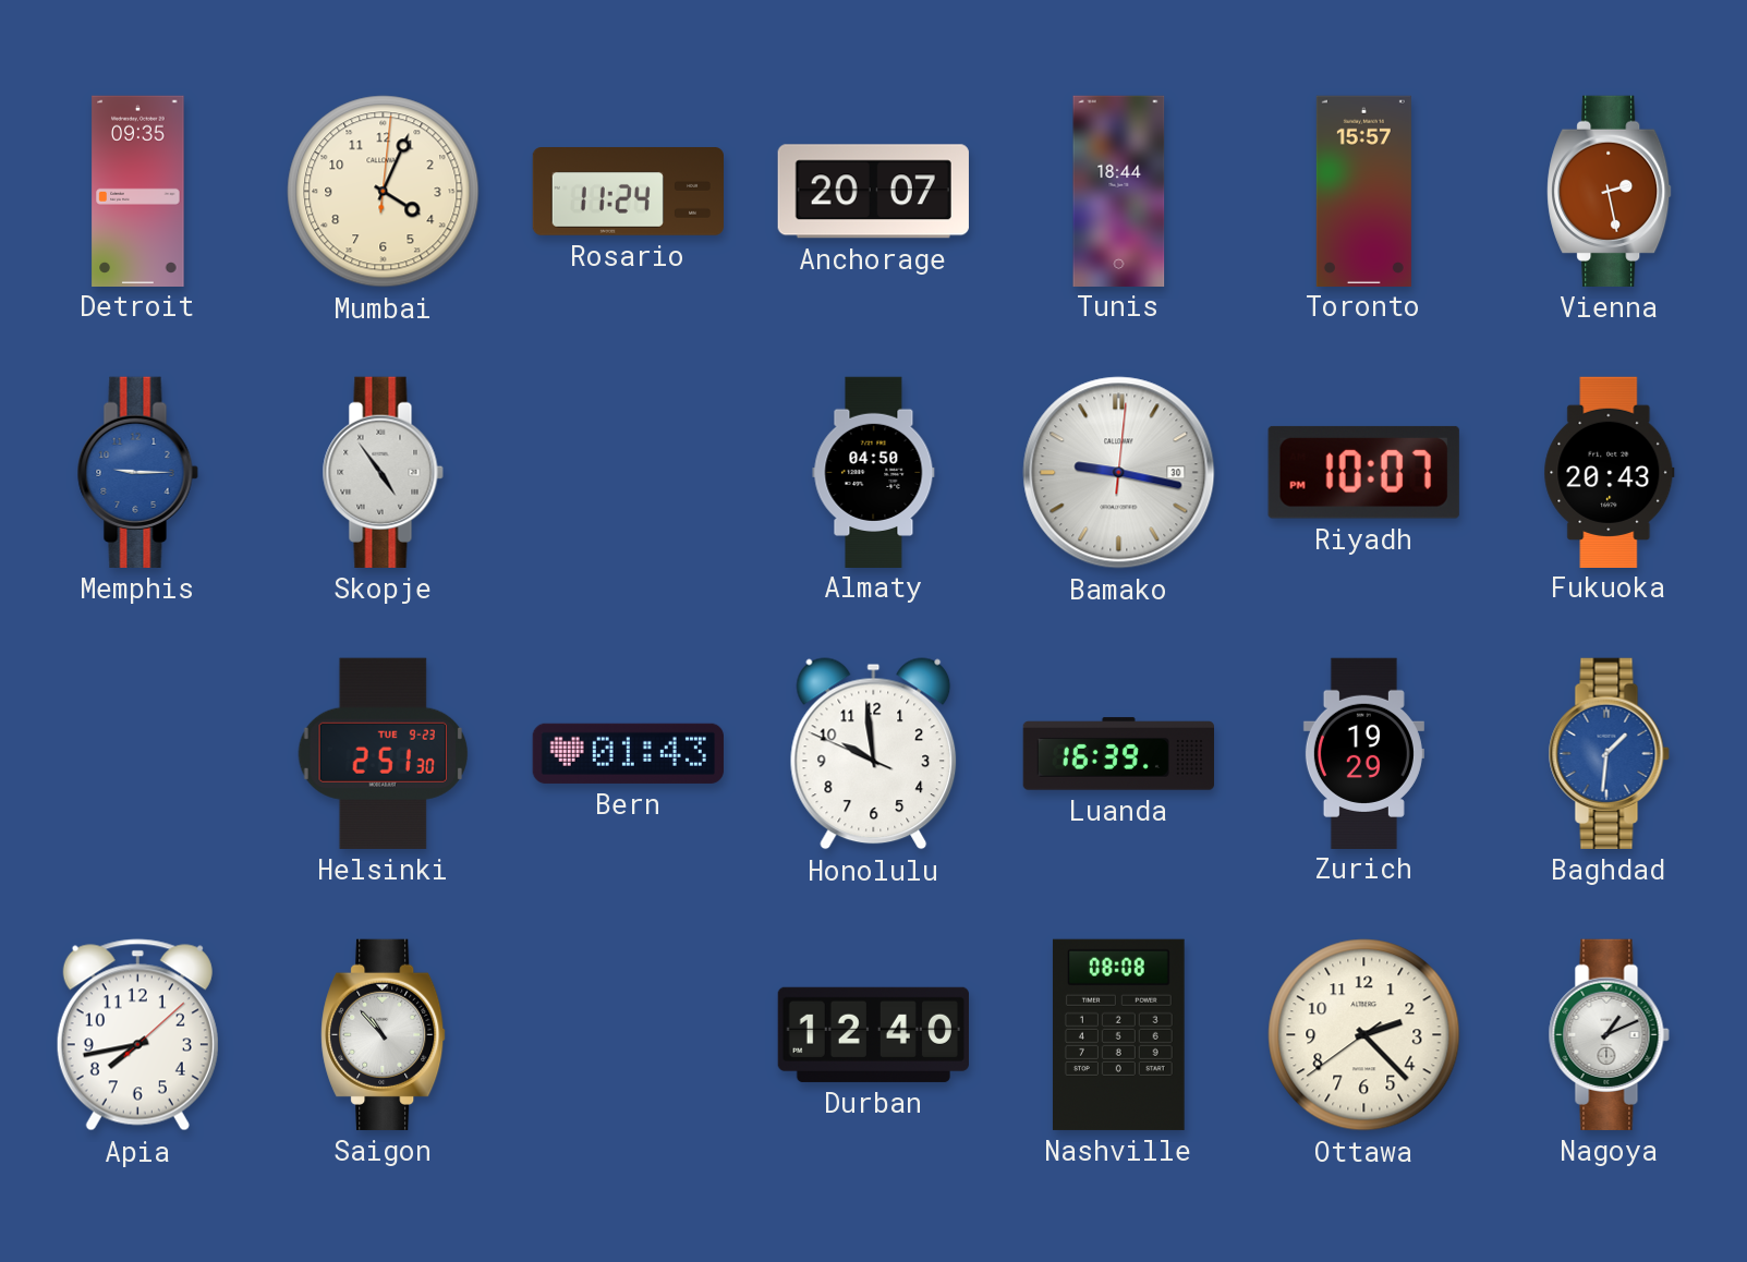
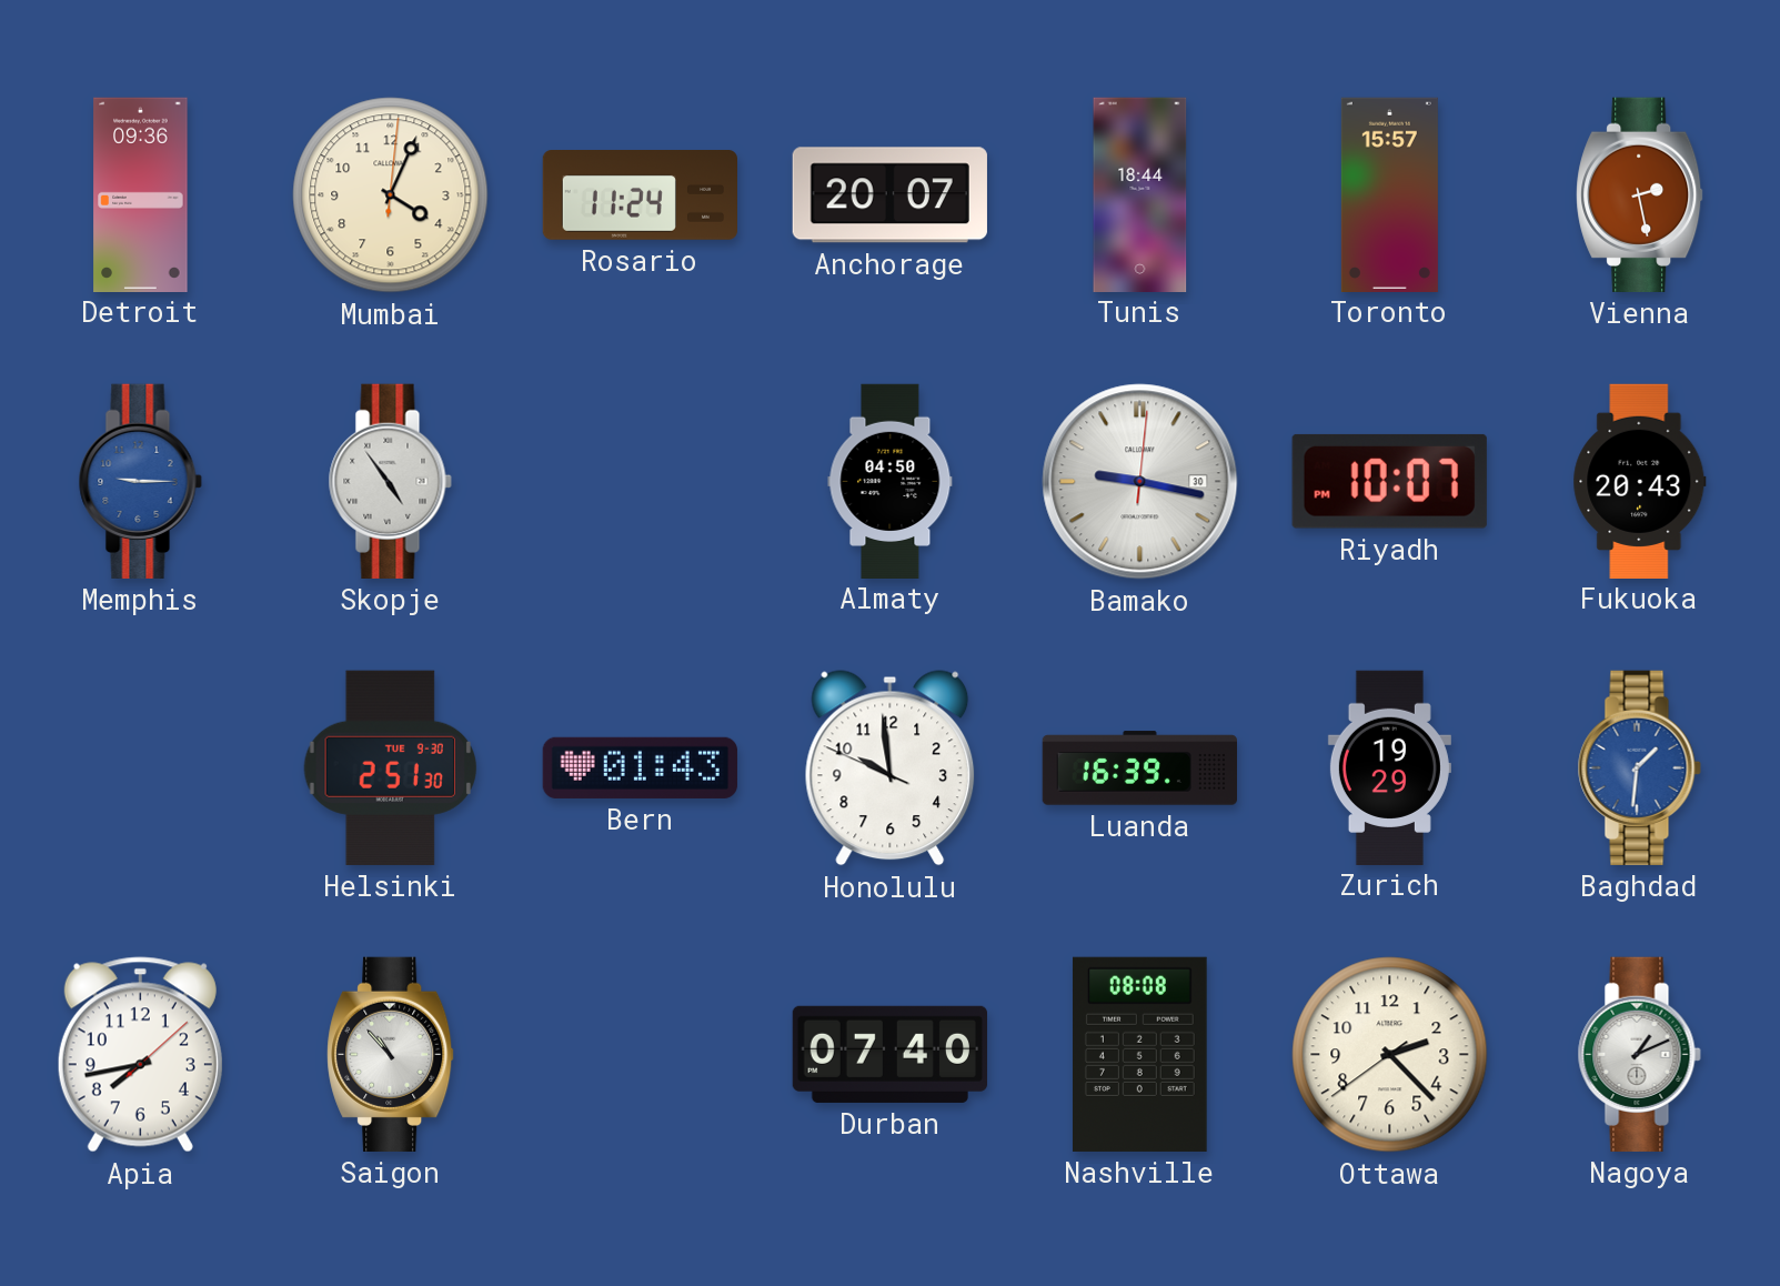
Detroit: 09:35 -> 09:36
Helsinki date: TUE 9-23 -> TUE 9-30
Durban: 12:40 -> 07:40
